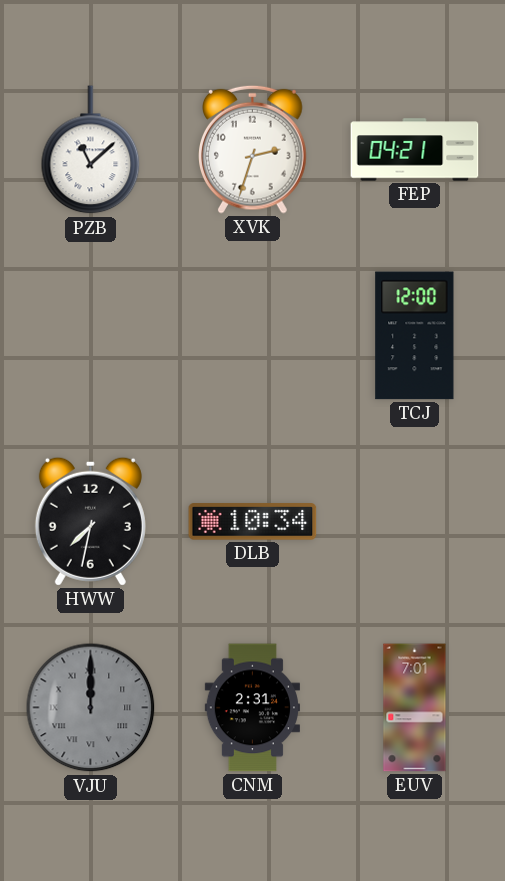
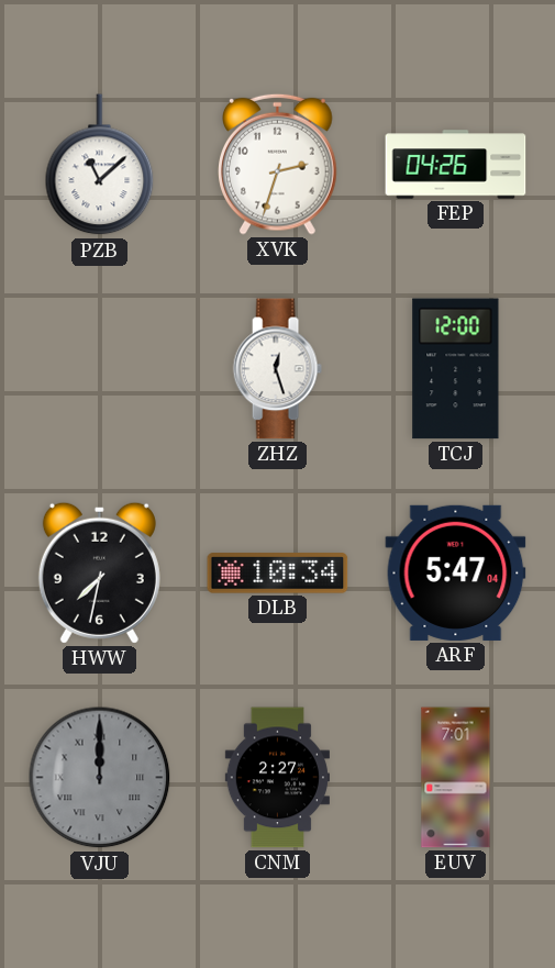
FEP: 04:21 -> 04:26
ZHZ: none -> 12:27
ARF: none -> 5:47
CNM: 2:31 -> 2:27
